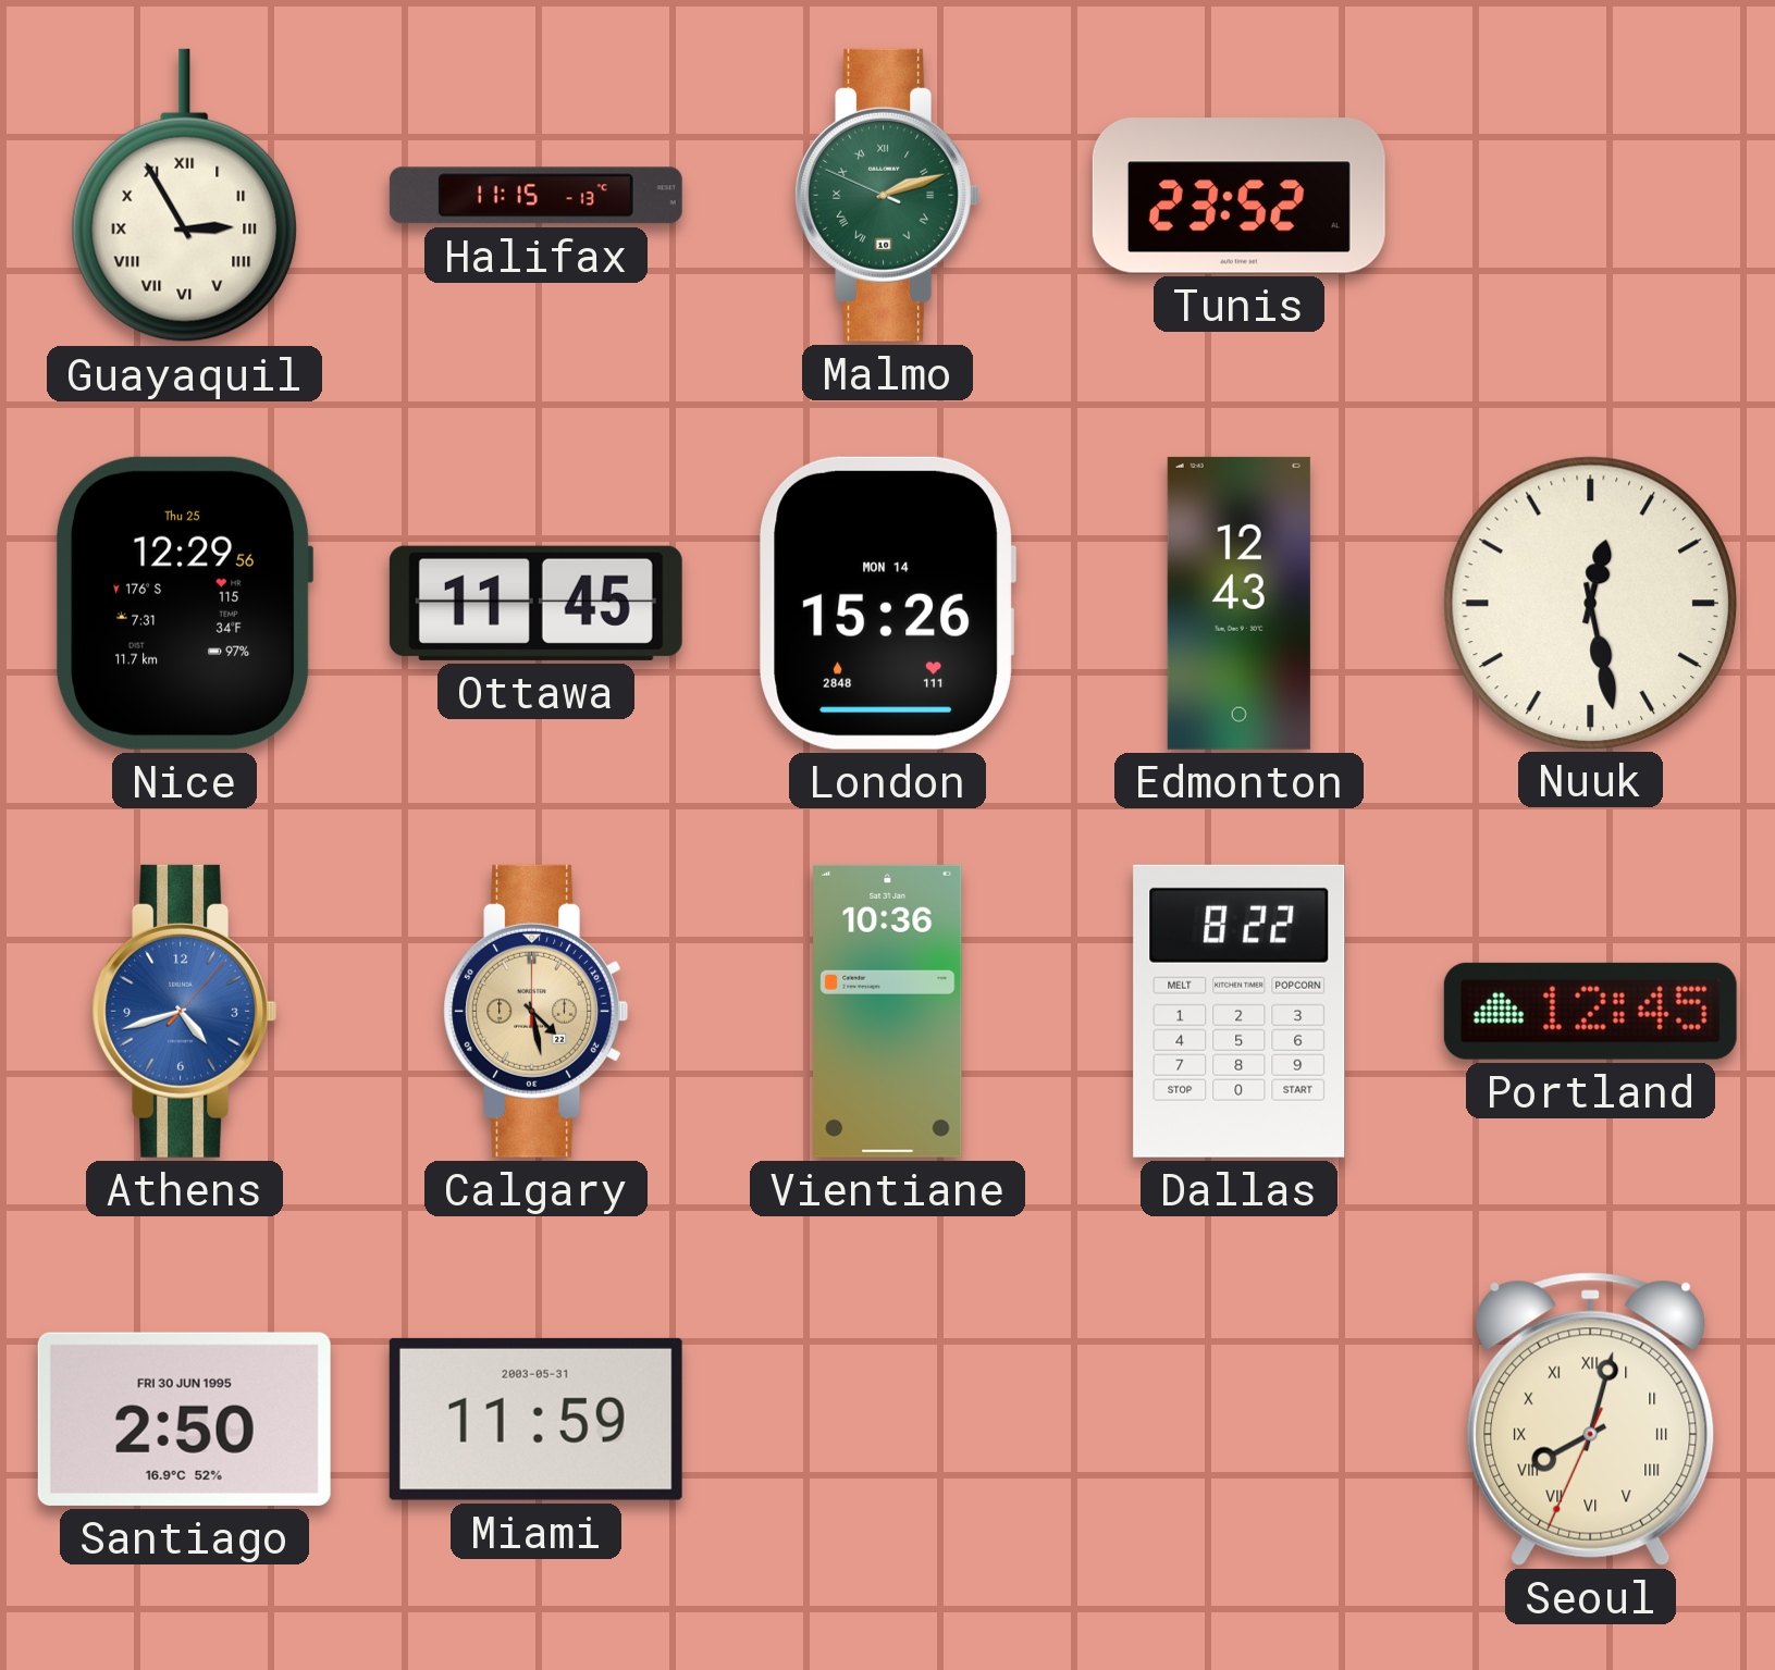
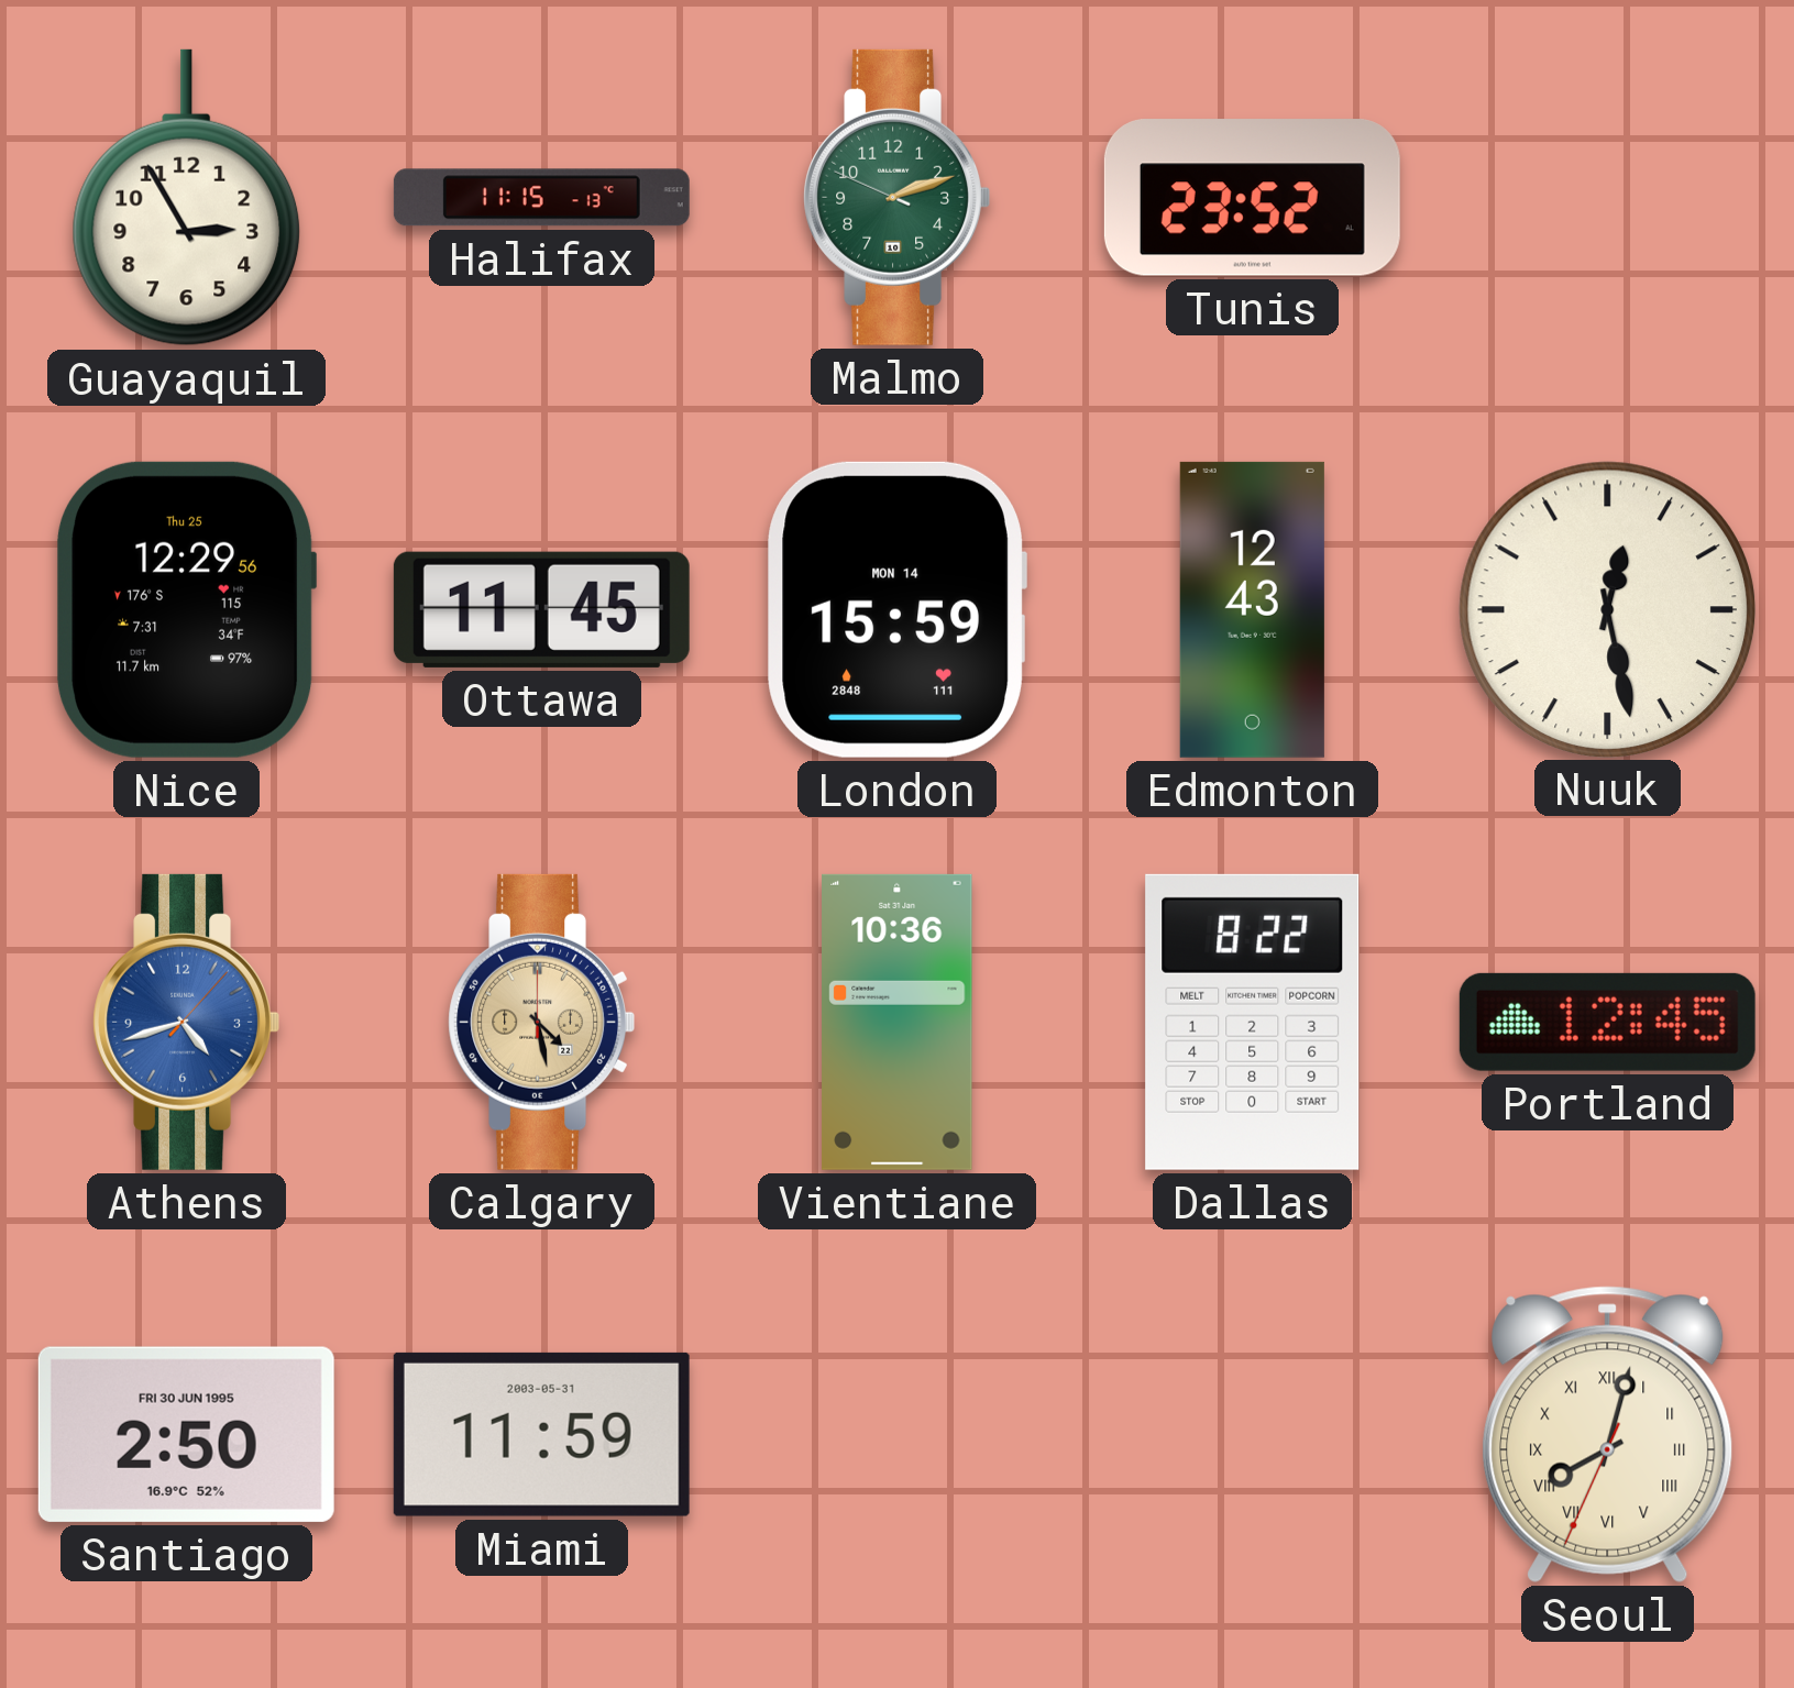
Guayaquil numerals: Roman -> Arabic
Malmo numerals: Roman -> Arabic
London: 15:26 -> 15:59
